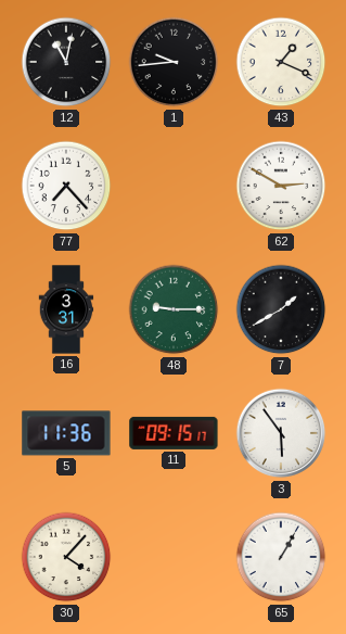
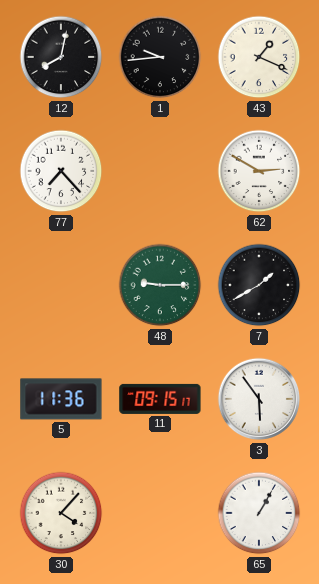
12: 11:02 -> 8:02
16: 3:31 -> none
